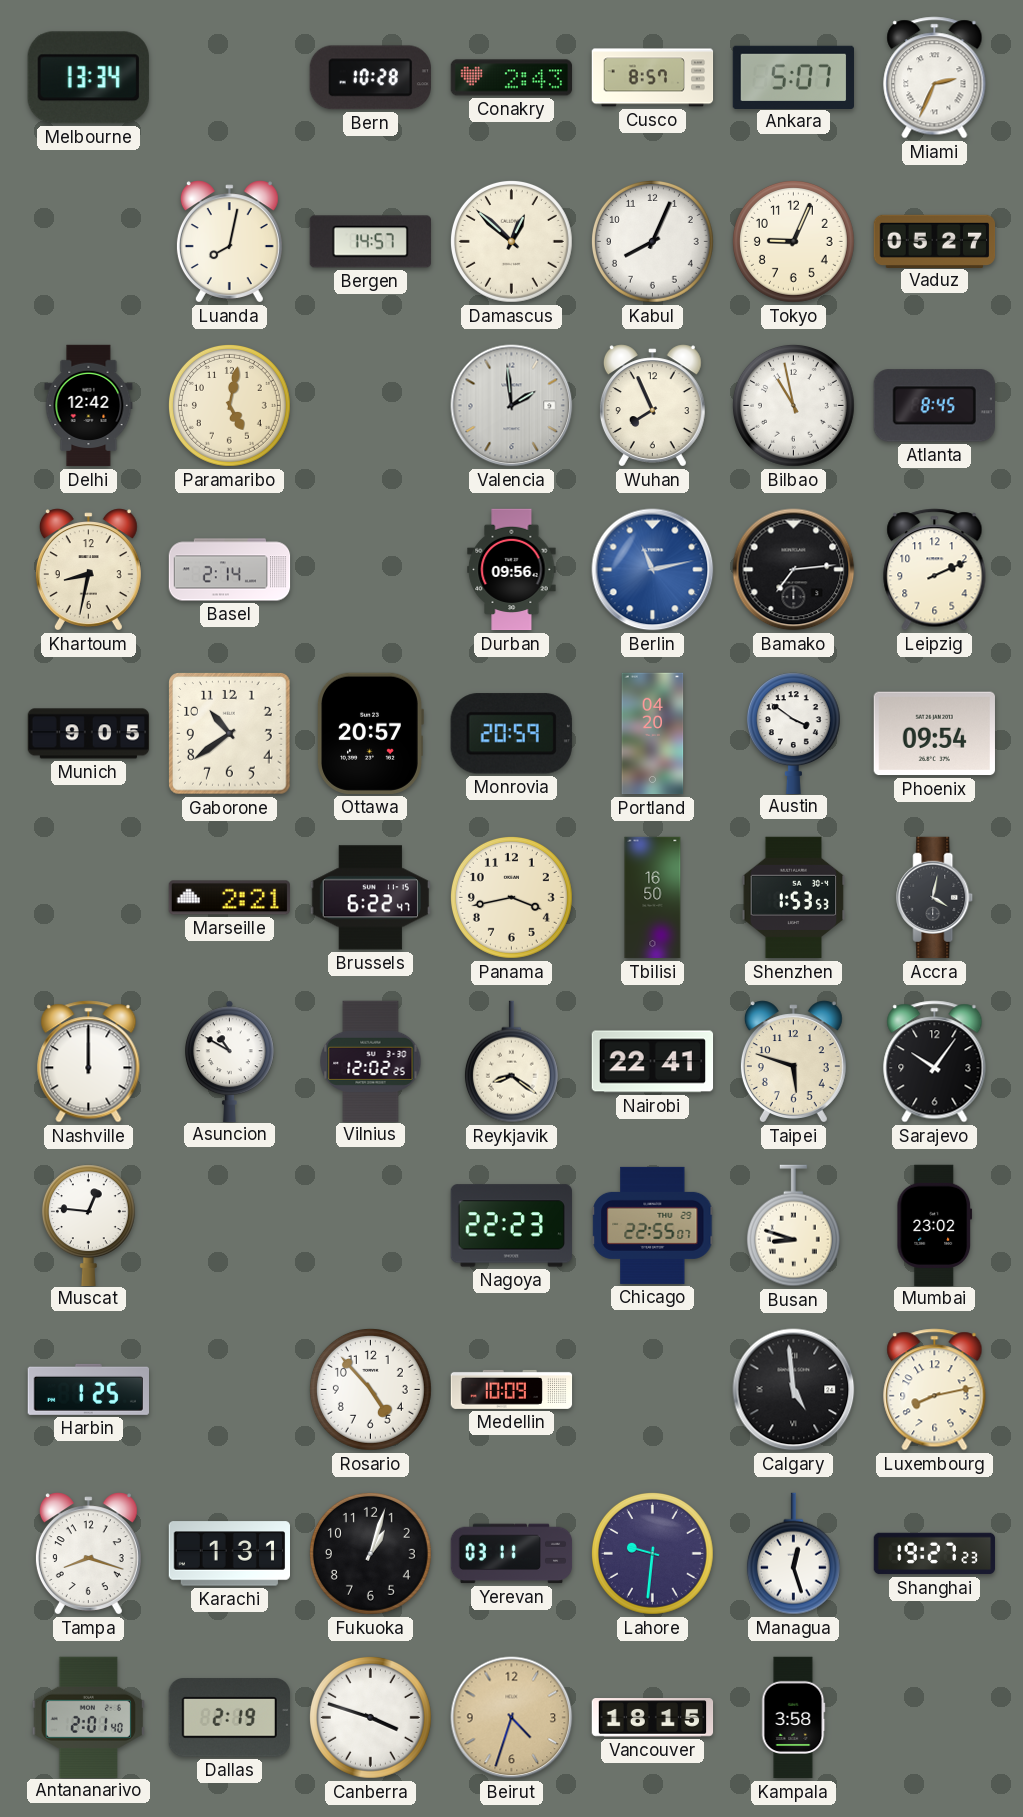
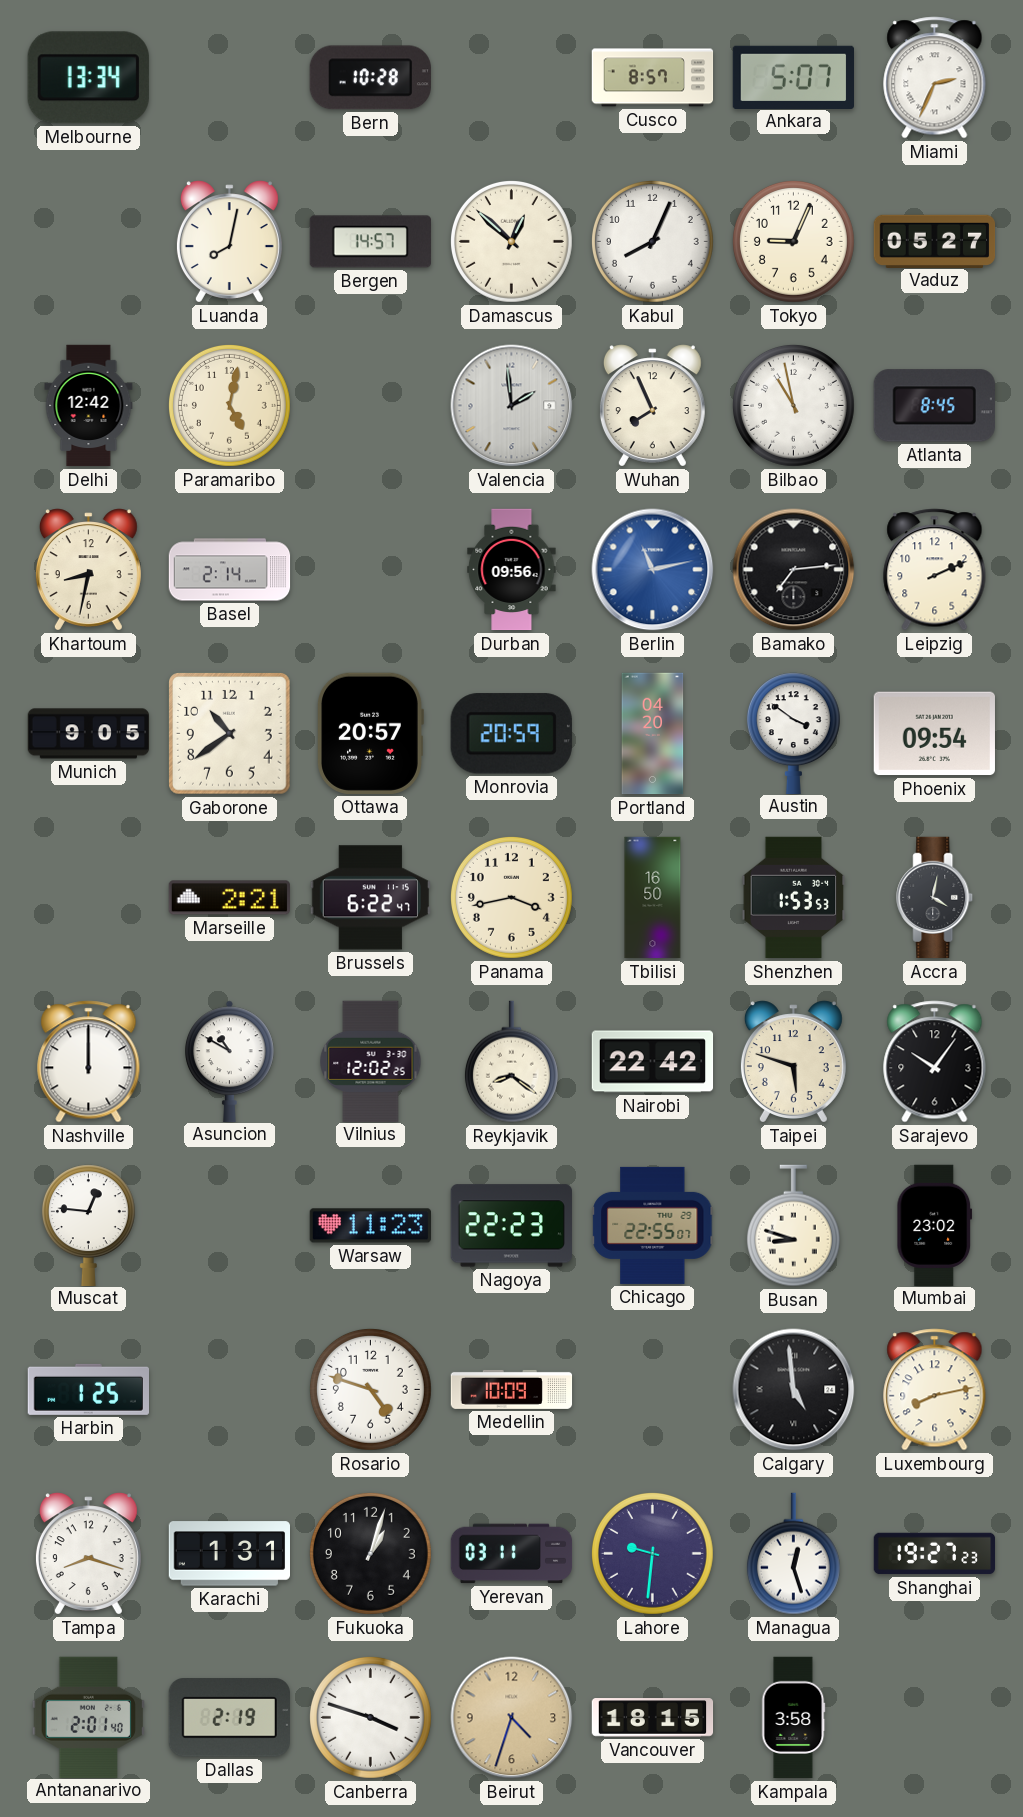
Conakry: 2:43 -> none
Nairobi: 22:41 -> 22:42
Warsaw: none -> 11:23
Rosario: 4:53 -> 4:48
